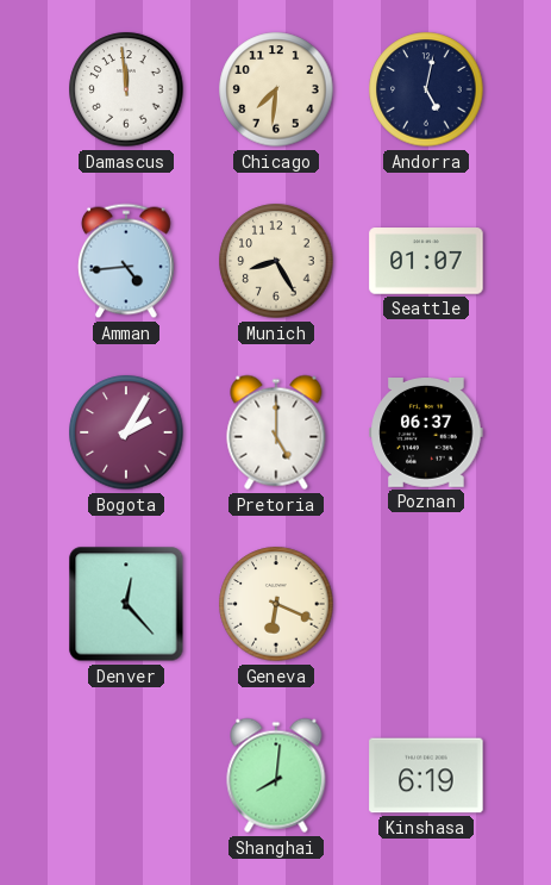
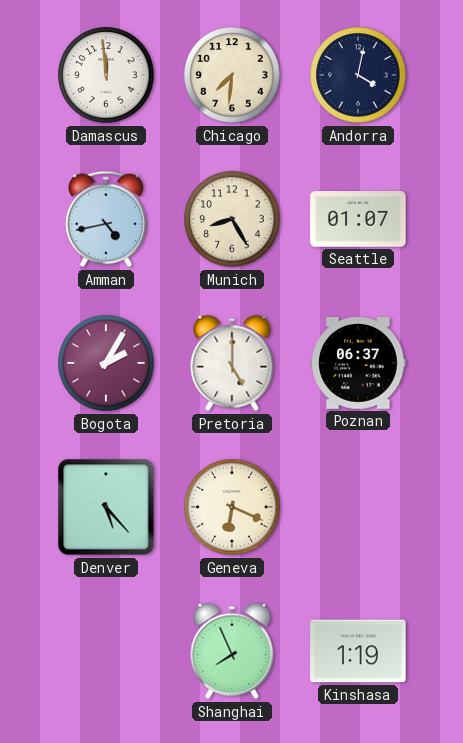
Andorra: 5:02 -> 4:02
Amman: 4:44 -> 4:43
Denver: 12:23 -> 5:23
Shanghai: 8:01 -> 7:56
Kinshasa: 6:19 -> 1:19
